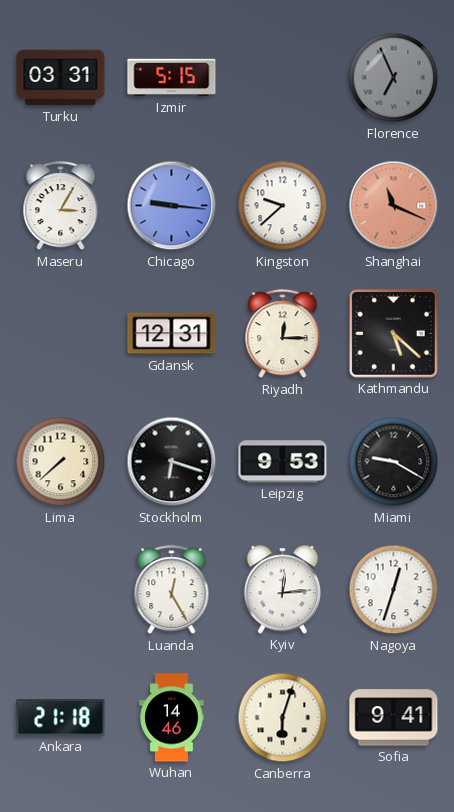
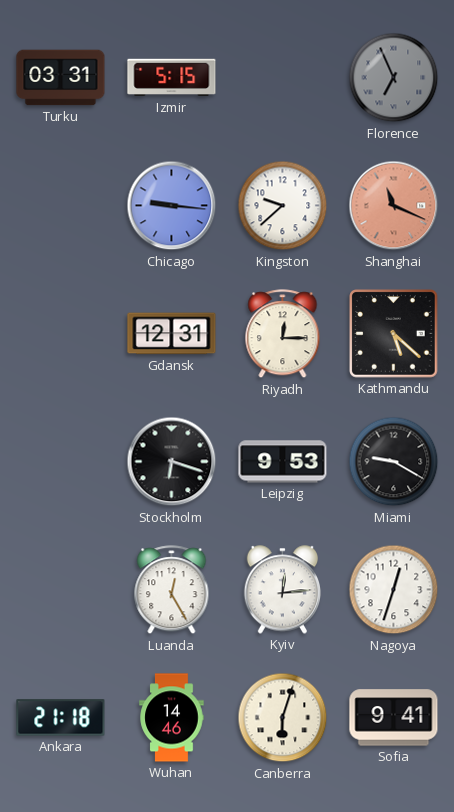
Maseru: 3:05 -> none
Lima: 7:38 -> none
